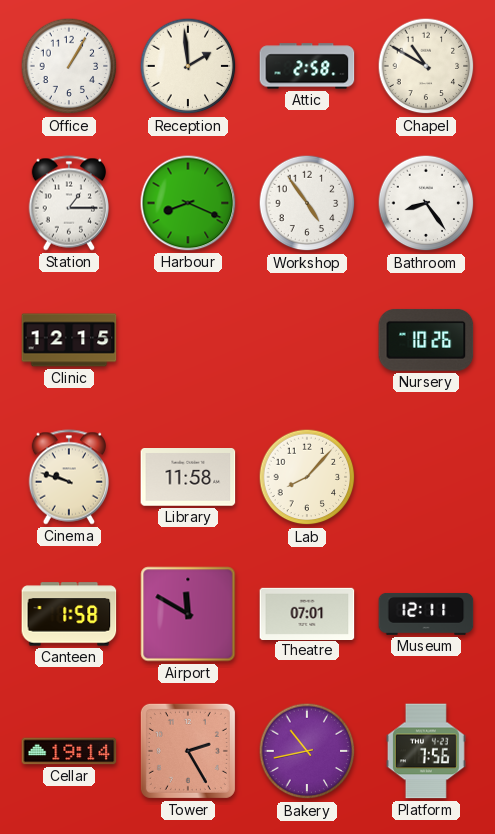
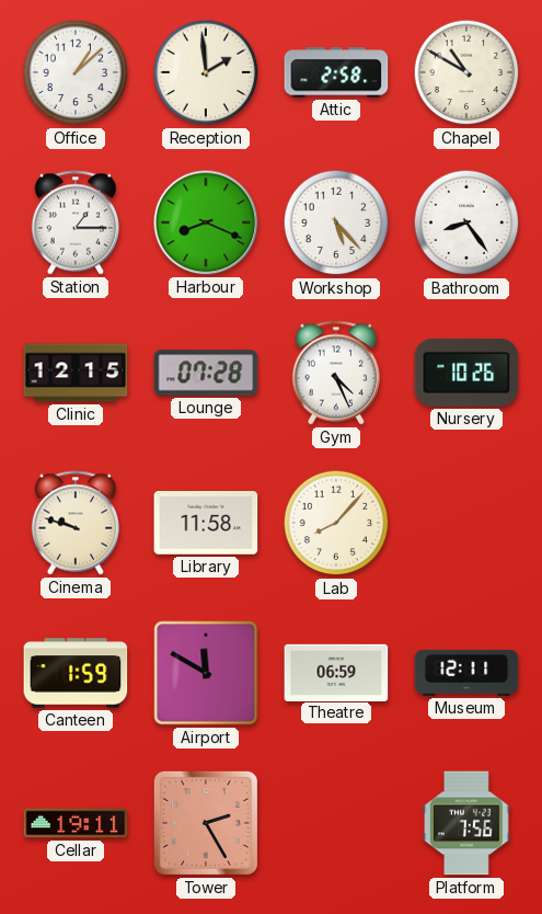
Office: 1:05 -> 1:08
Workshop: 4:54 -> 5:23
Lounge: none -> 07:28
Gym: none -> 4:26
Canteen: 1:58 -> 1:59
Theatre: 07:01 -> 06:59
Cellar: 19:14 -> 19:11
Bakery: 10:43 -> none
